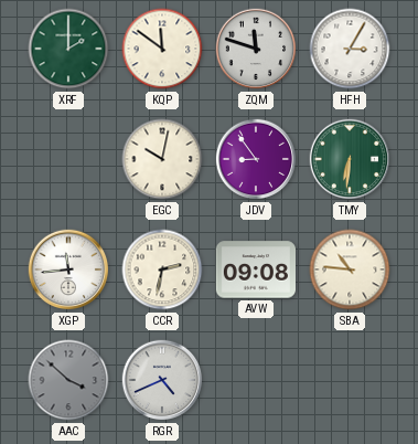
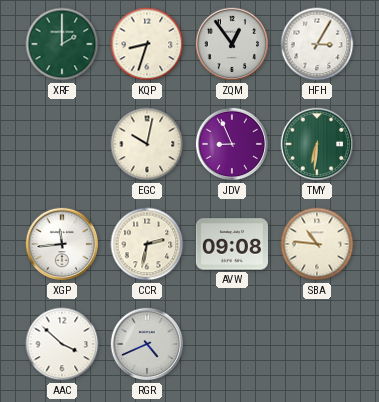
KQP: 11:51 -> 8:33
ZQM: 11:48 -> 12:54
JDV: 8:54 -> 8:56
AAC dial: grey -> white
